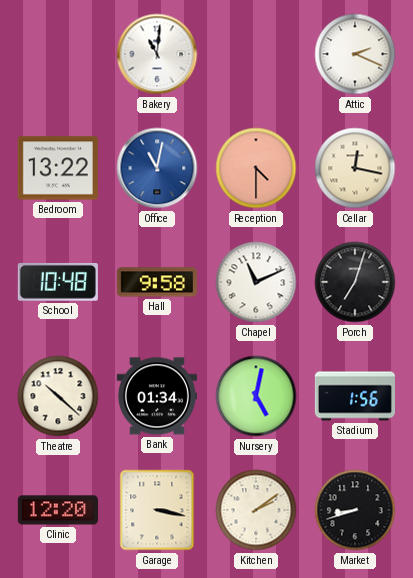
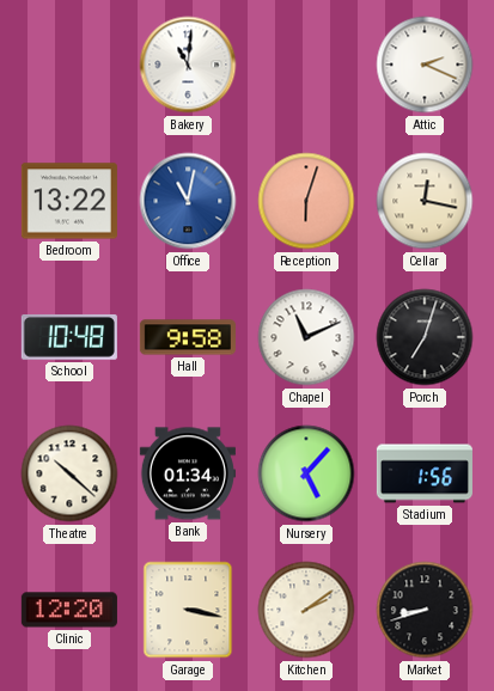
Reception: 4:30 -> 6:03
Nursery: 5:02 -> 5:07
